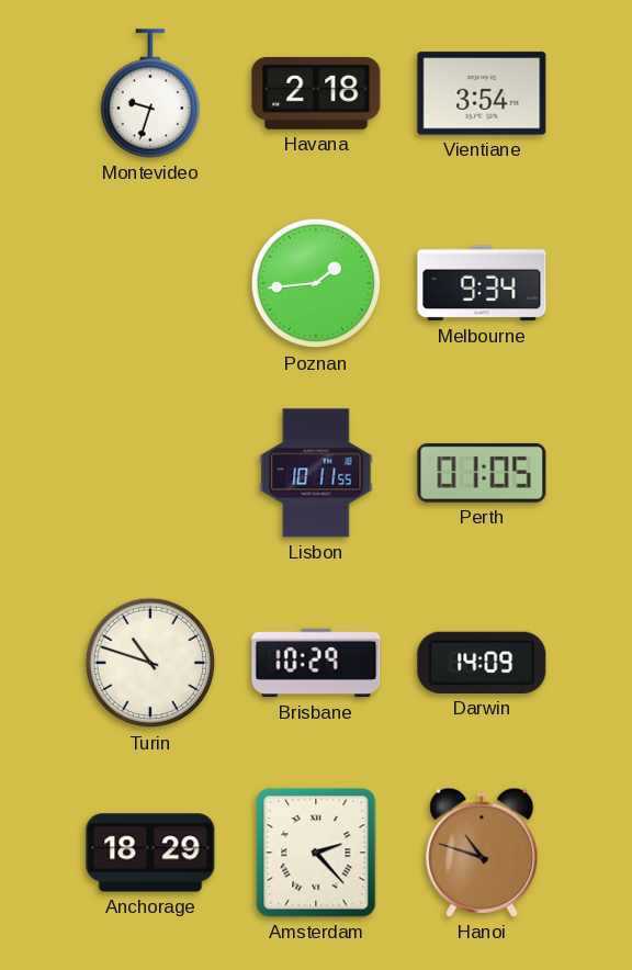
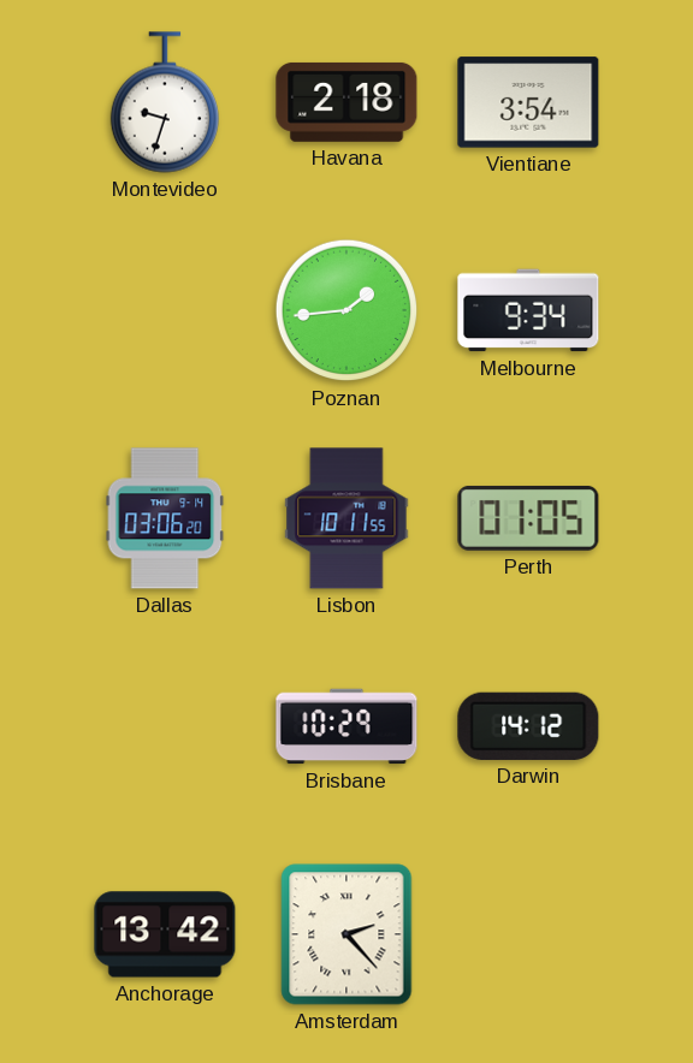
Dallas: none -> 03:06
Turin: 10:48 -> none
Darwin: 14:09 -> 14:12
Anchorage: 18:29 -> 13:42
Hanoi: 10:48 -> none
